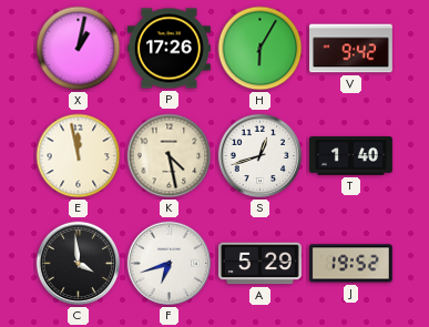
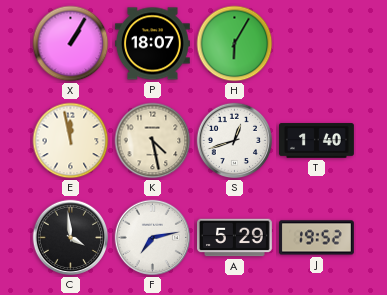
X: 1:02 -> 1:05
P: 17:26 -> 18:07
V: 9:42 -> none
F: 6:42 -> 7:13
